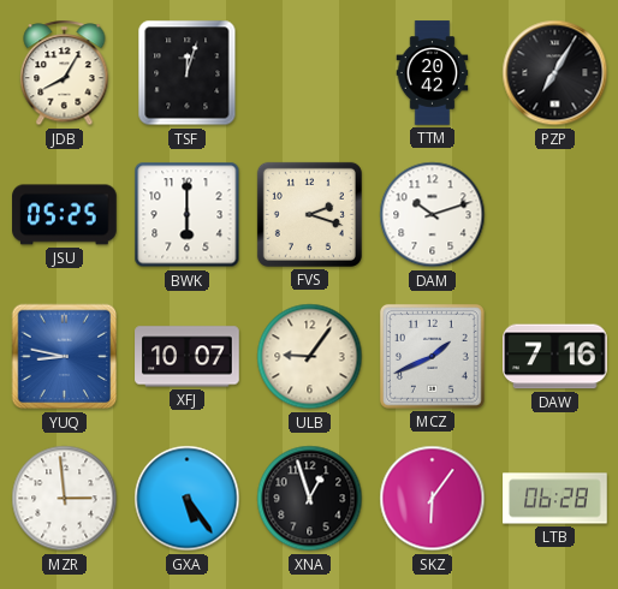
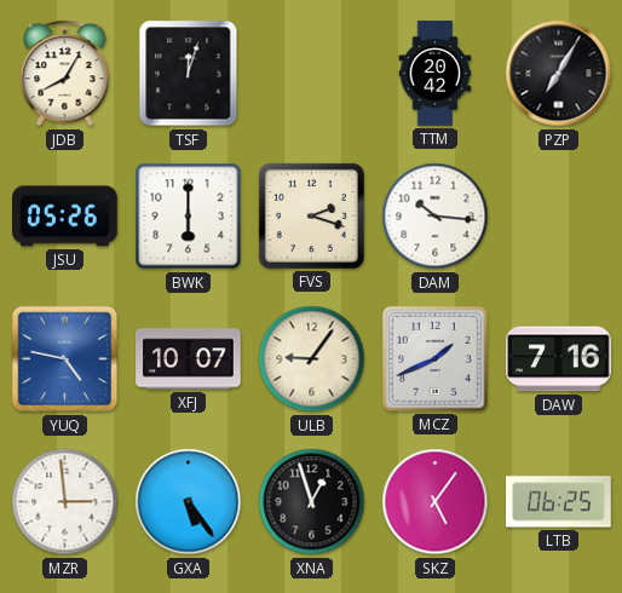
JSU: 05:25 -> 05:26
DAM: 10:12 -> 10:16
YUQ: 8:47 -> 4:47
SKZ: 6:06 -> 5:06
LTB: 06:28 -> 06:25
